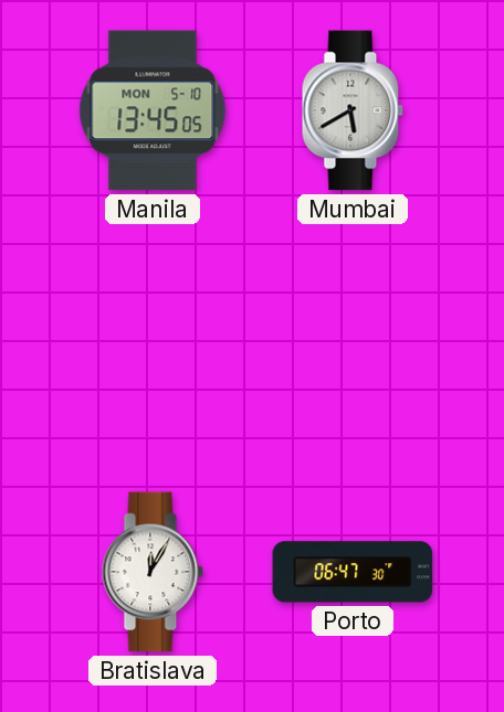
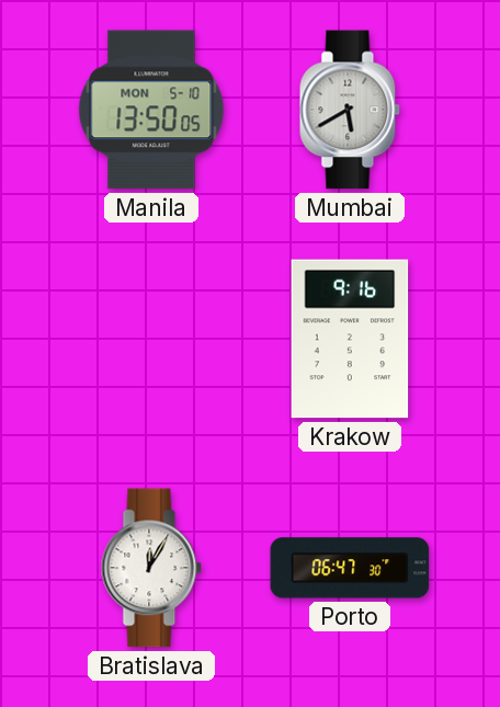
Manila: 13:45 -> 13:50
Krakow: none -> 9:16
